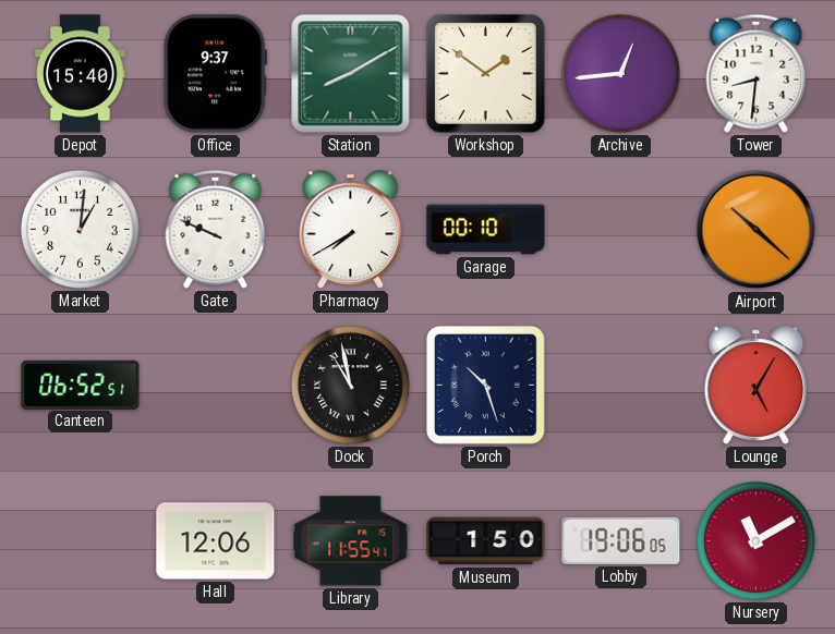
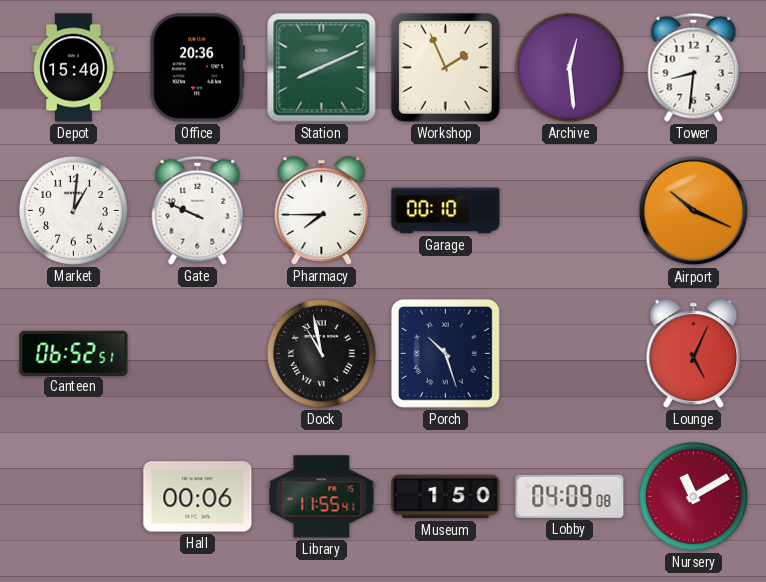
Office: 9:37 -> 20:36
Station: 8:10 -> 8:11
Workshop: 1:51 -> 1:56
Archive: 12:44 -> 12:29
Pharmacy: 7:40 -> 7:45
Airport: 10:22 -> 10:19
Lounge: 5:05 -> 5:04
Hall: 12:06 -> 00:06
Lobby: 19:06 -> 04:09
